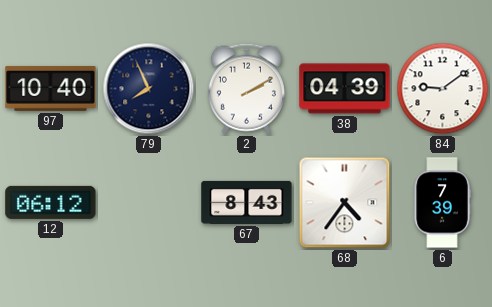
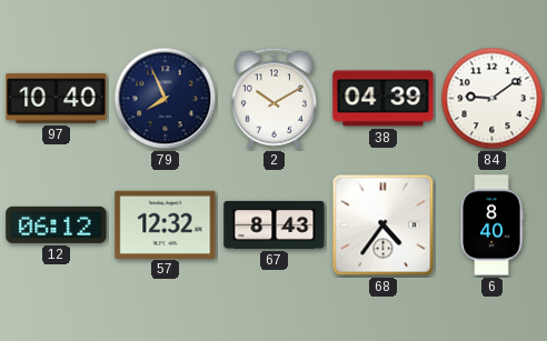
2: 2:10 -> 10:10
57: none -> 12:32
6: 7:39 -> 8:40
